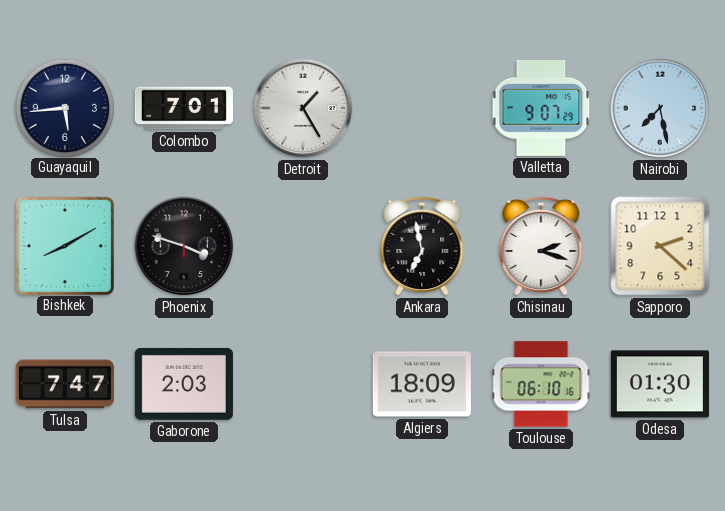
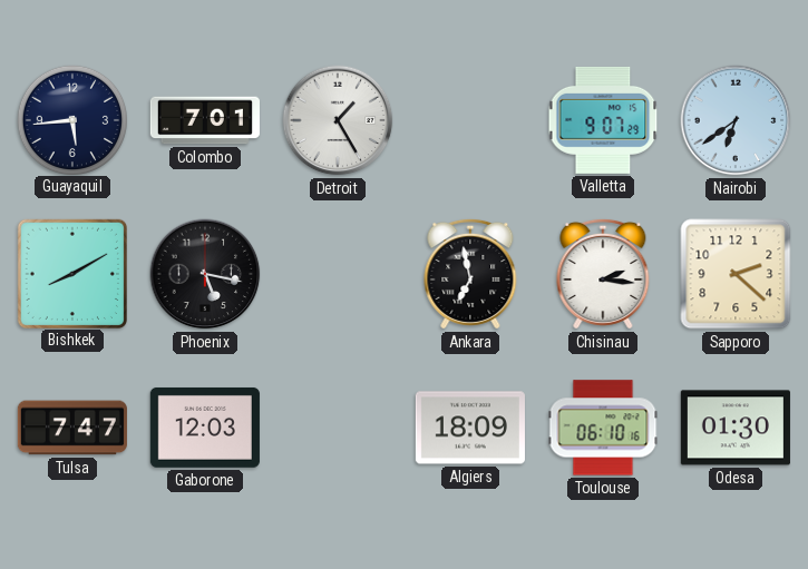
Nairobi: 7:28 -> 6:39
Phoenix: 3:48 -> 5:17
Chisinau: 2:18 -> 2:16
Gaborone: 2:03 -> 12:03
